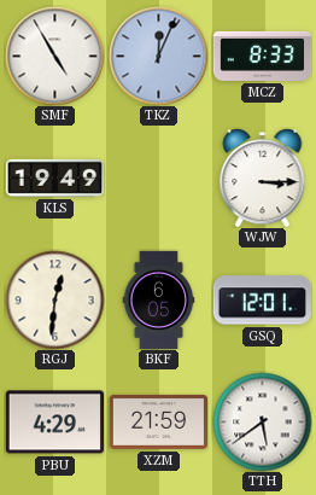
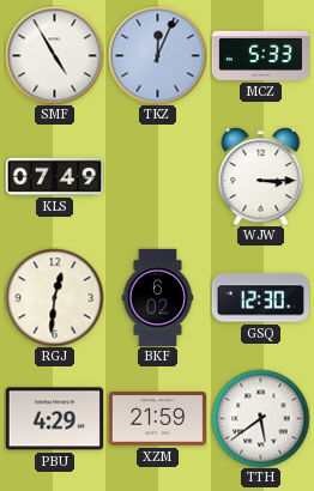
MCZ: 8:33 -> 5:33
KLS: 19:49 -> 07:49
BKF: 6:05 -> 6:02
GSQ: 12:01 -> 12:30
